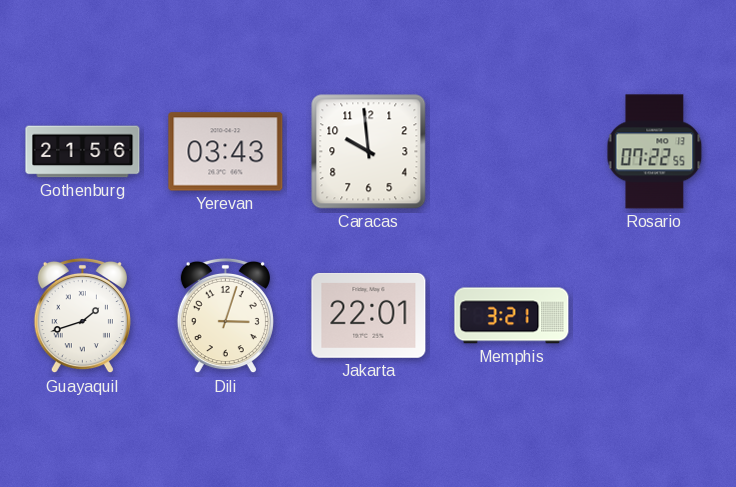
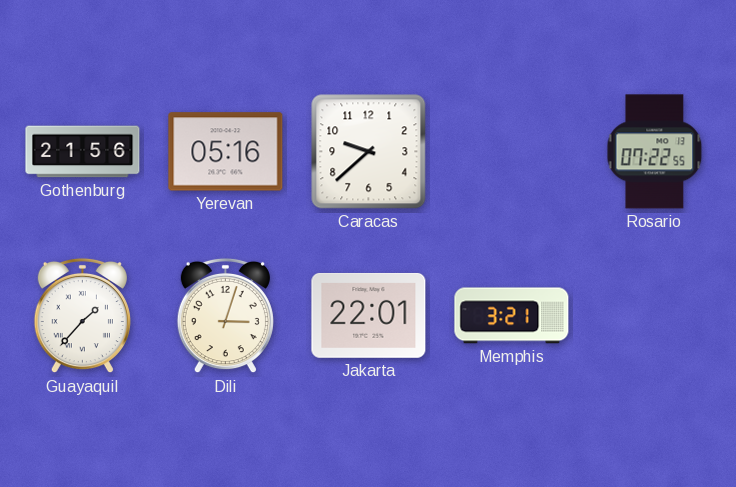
Yerevan: 03:43 -> 05:16
Caracas: 9:59 -> 9:38
Guayaquil: 1:42 -> 1:37
